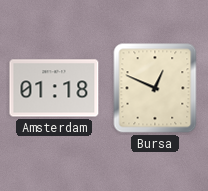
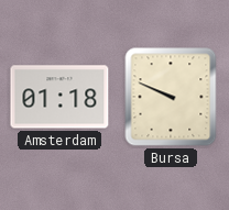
Bursa: 12:49 -> 9:49
